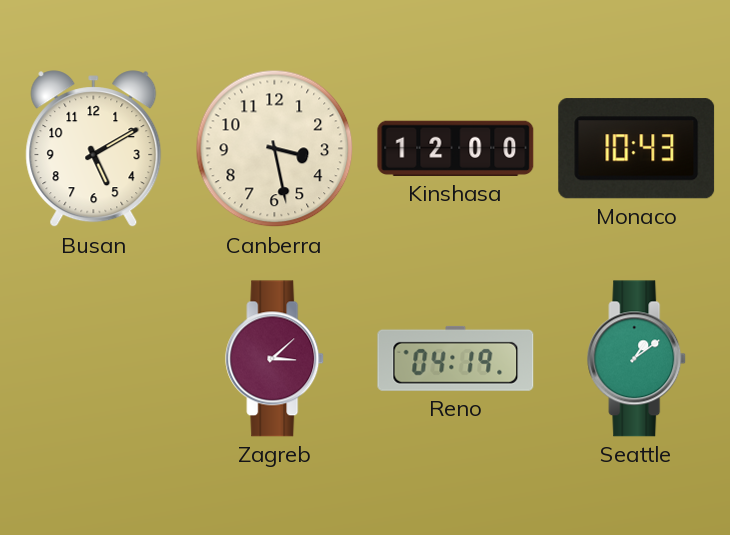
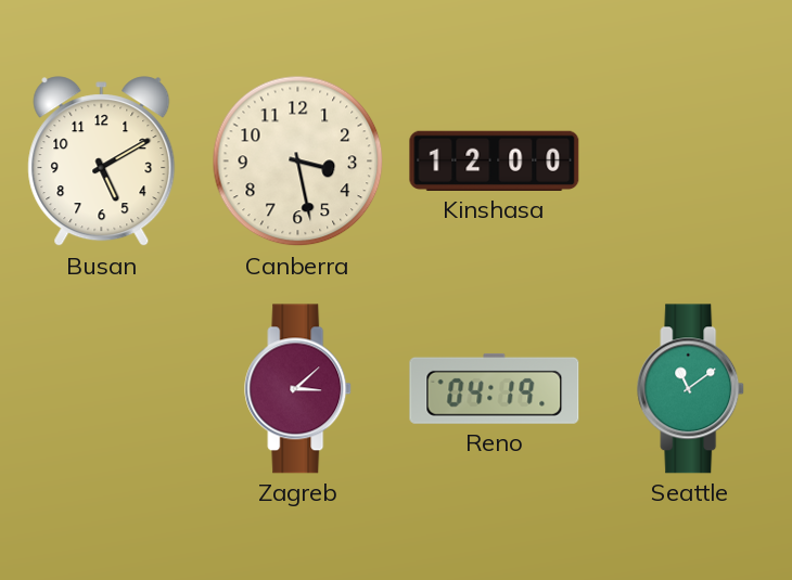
Monaco: 10:43 -> none
Seattle: 1:09 -> 11:09
